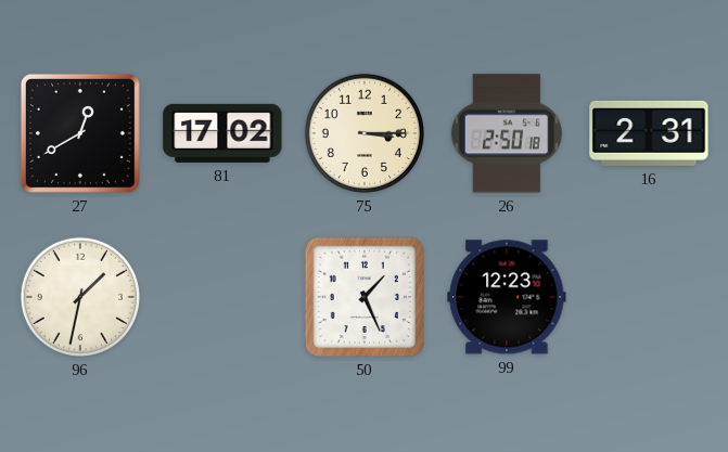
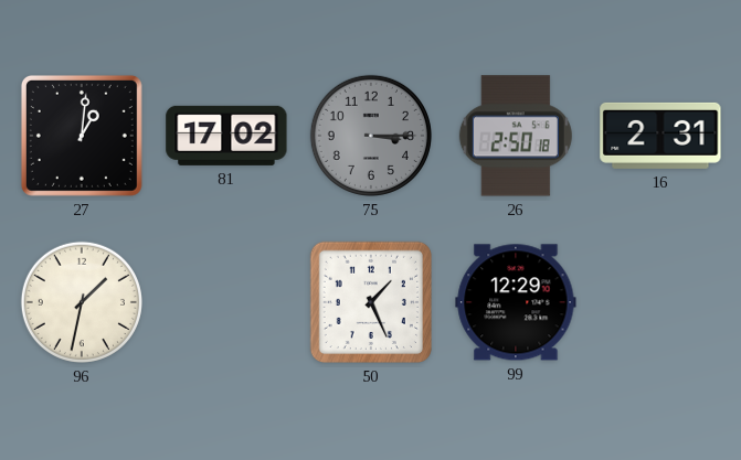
27: 12:40 -> 1:01
75 dial: cream -> grey
99: 12:23 -> 12:29
